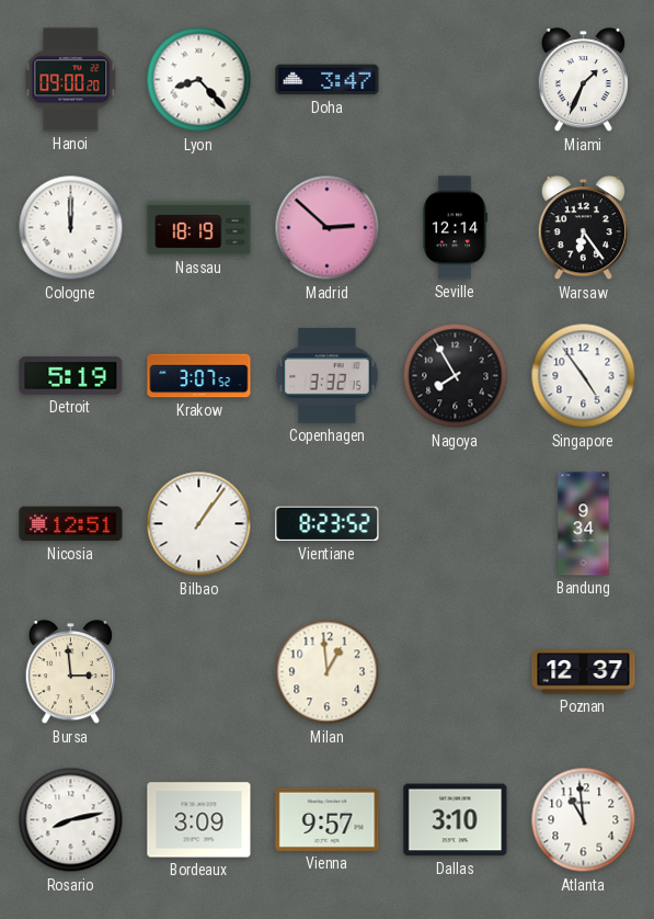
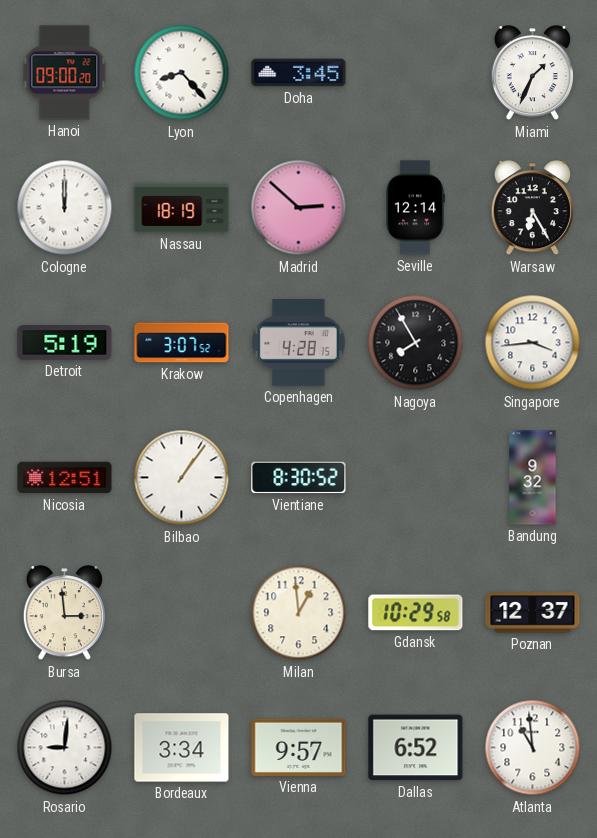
Doha: 3:47 -> 3:45
Warsaw: 6:24 -> 6:25
Copenhagen: 3:32 -> 4:28
Singapore: 4:54 -> 3:44
Vientiane: 8:23 -> 8:30
Bandung: 9:34 -> 9:32
Gdansk: none -> 10:29
Rosario: 8:13 -> 9:01
Bordeaux: 3:09 -> 3:34
Dallas: 3:10 -> 6:52
